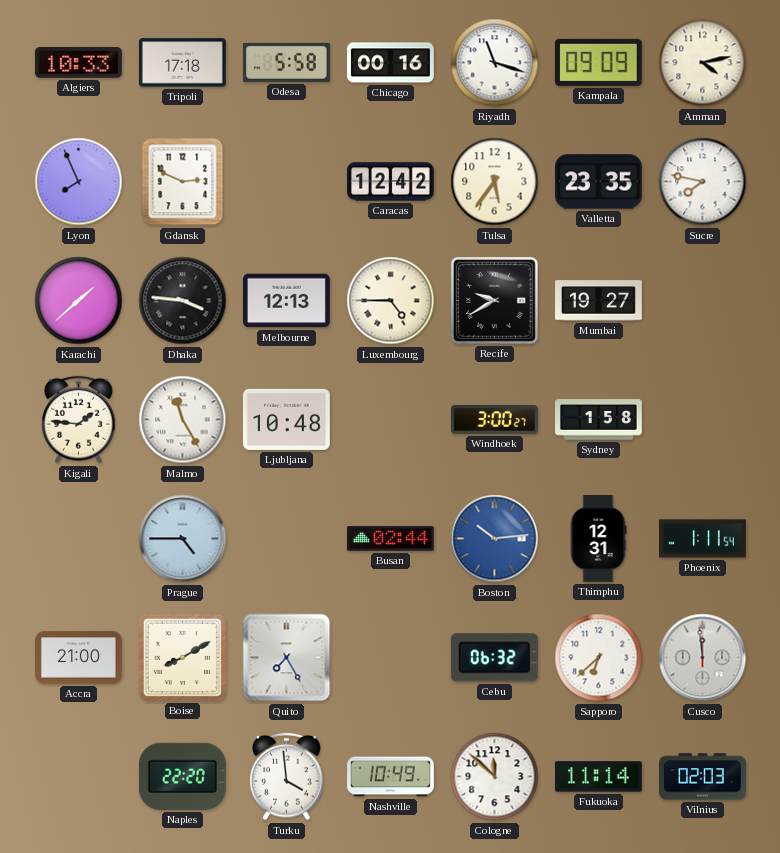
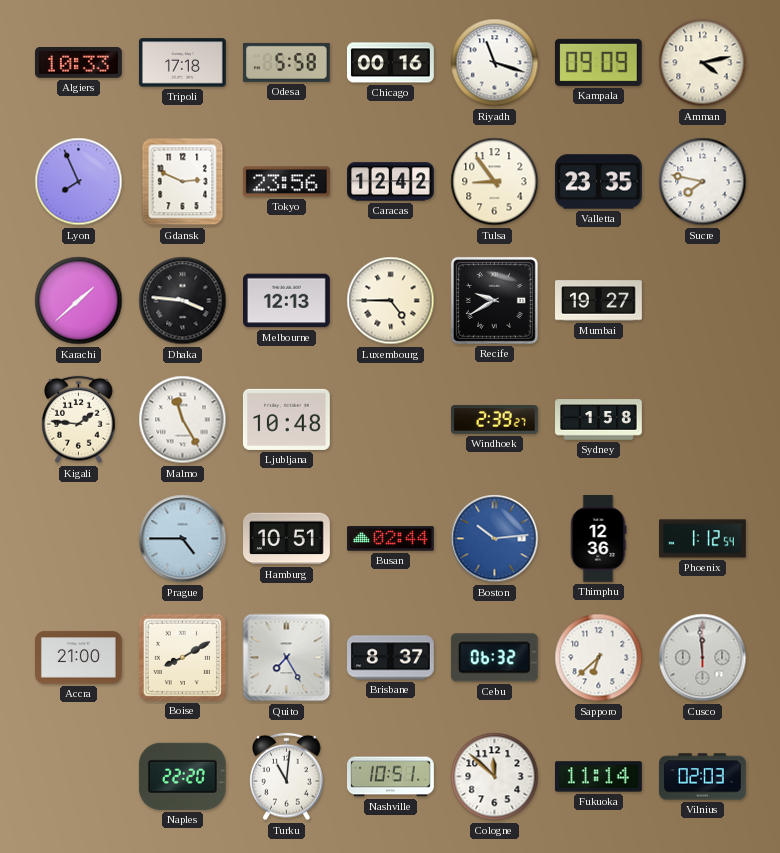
Tokyo: none -> 23:56
Tulsa: 5:36 -> 8:54
Windhoek: 3:00 -> 2:39
Hamburg: none -> 10:51
Thimphu: 12:31 -> 12:36
Phoenix: 1:11 -> 1:12
Brisbane: none -> 8:37
Turku: 3:59 -> 11:01
Nashville: 10:49 -> 10:51
